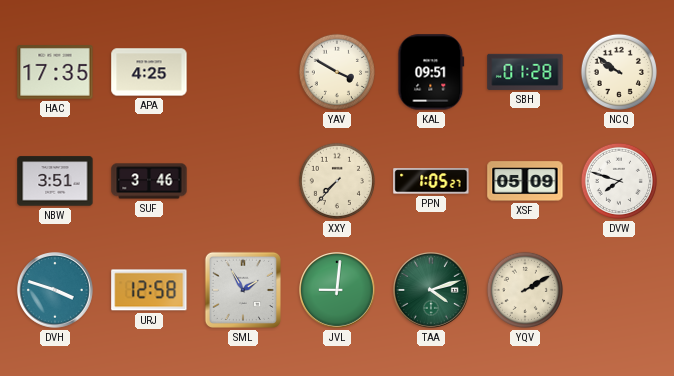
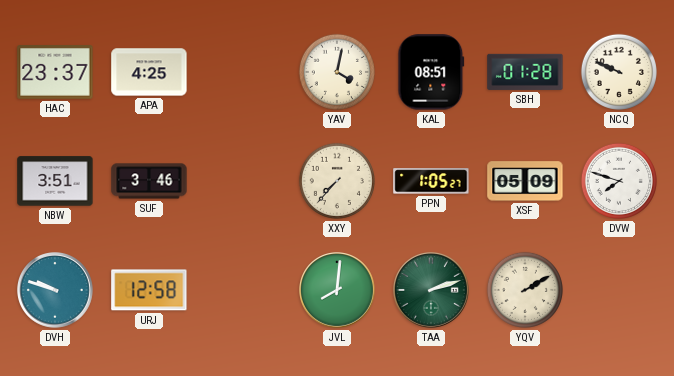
HAC: 17:35 -> 23:37
YAV: 3:50 -> 4:02
KAL: 09:51 -> 08:51
NCQ: 9:51 -> 9:49
DVH: 3:48 -> 9:48
SML: 1:55 -> none
JVL: 9:01 -> 8:01
TAA: 4:12 -> 2:12
